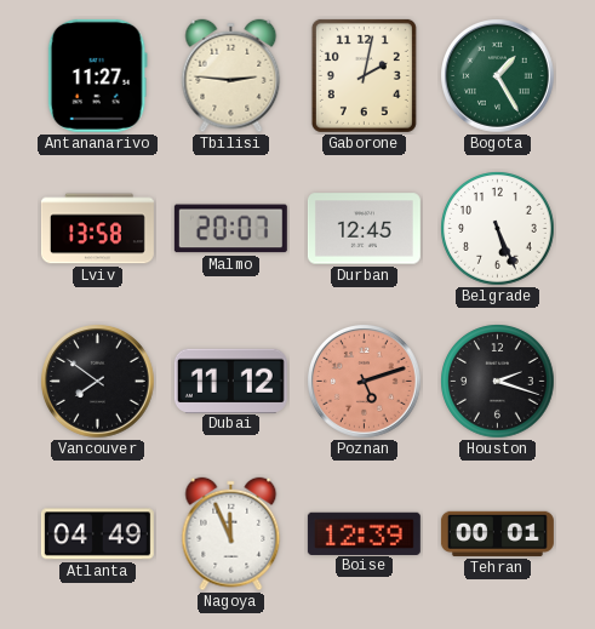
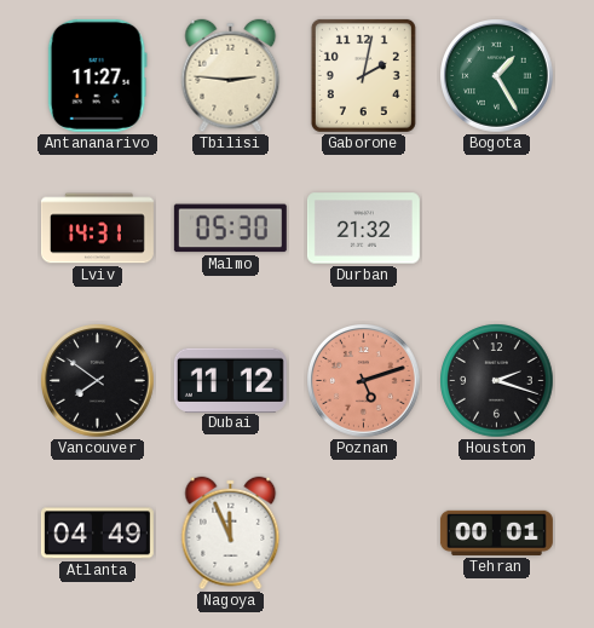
Lviv: 13:58 -> 14:31
Malmo: 20:07 -> 05:30
Durban: 12:45 -> 21:32
Belgrade: 5:26 -> none
Boise: 12:39 -> none
